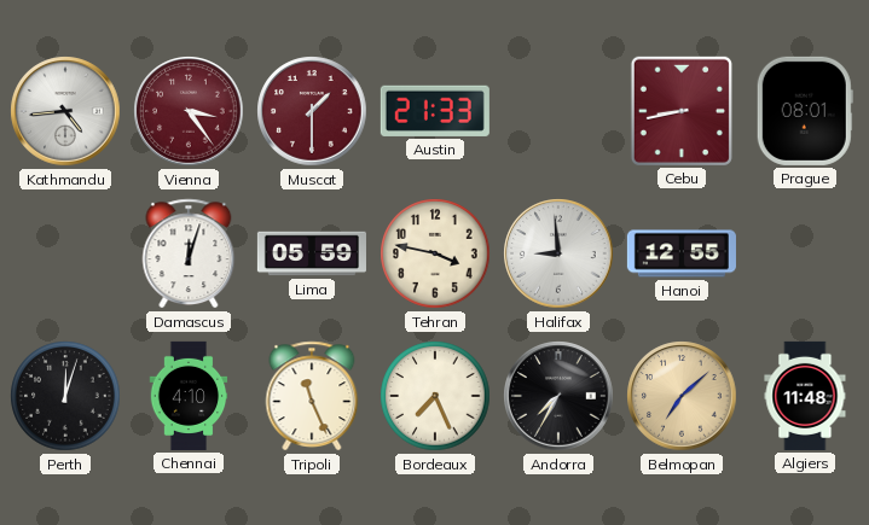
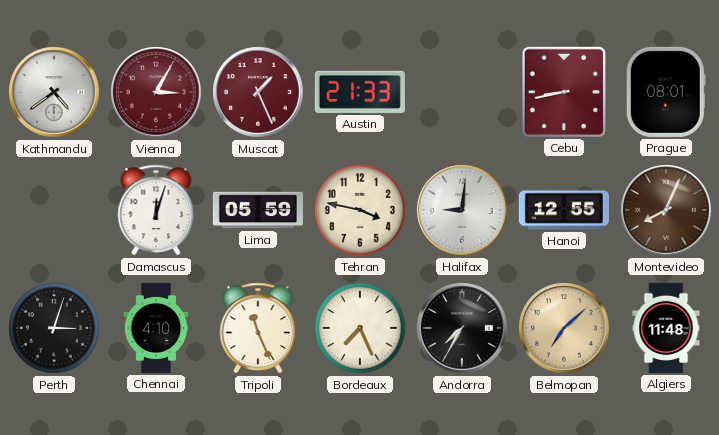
Kathmandu: 4:44 -> 4:39
Vienna: 3:24 -> 3:05
Muscat: 1:30 -> 1:26
Halifax: 8:59 -> 9:01
Montevideo: none -> 8:04
Perth: 12:03 -> 3:03
